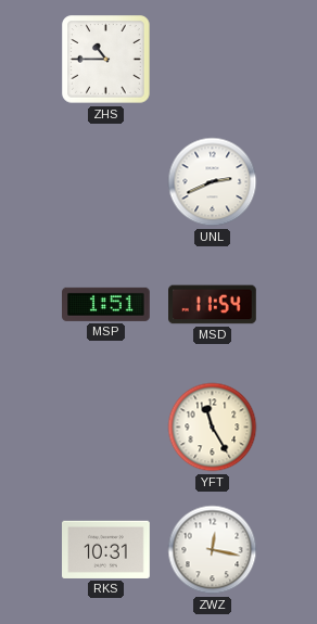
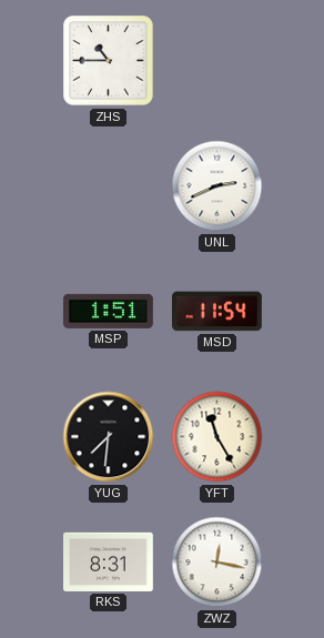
YUG: none -> 7:31
RKS: 10:31 -> 8:31
